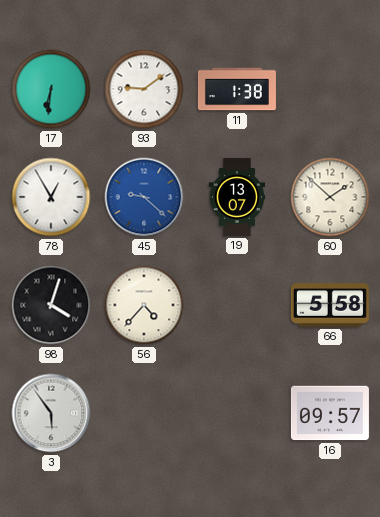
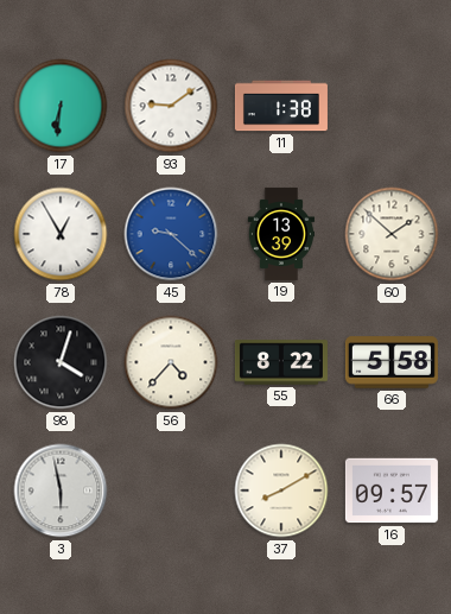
19: 13:07 -> 13:39
55: none -> 8:22
3: 5:54 -> 5:58
37: none -> 8:10
